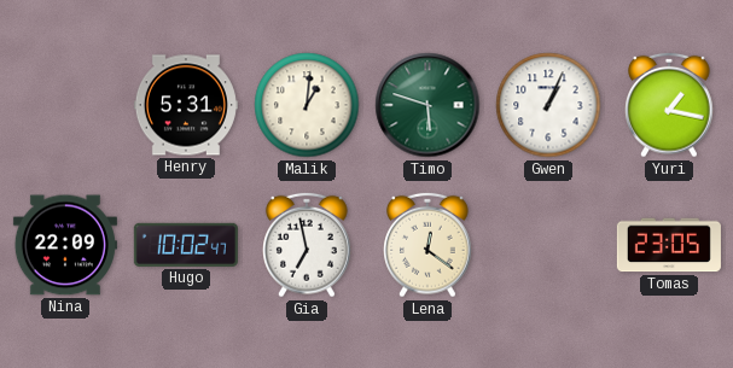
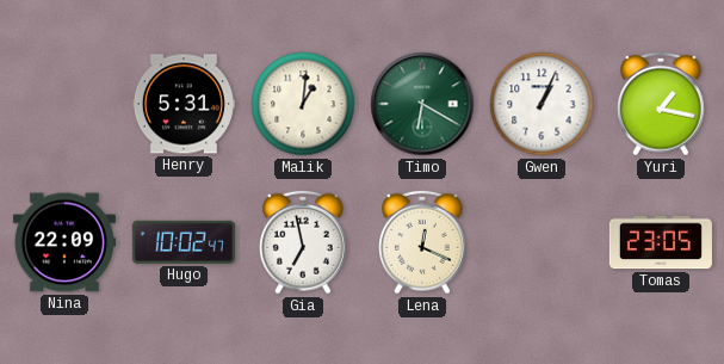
Timo: 5:48 -> 6:20
Lena: 12:21 -> 12:19
